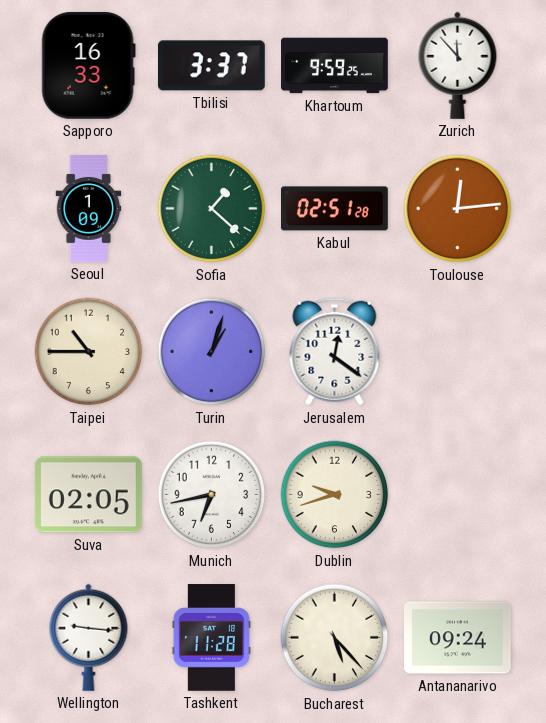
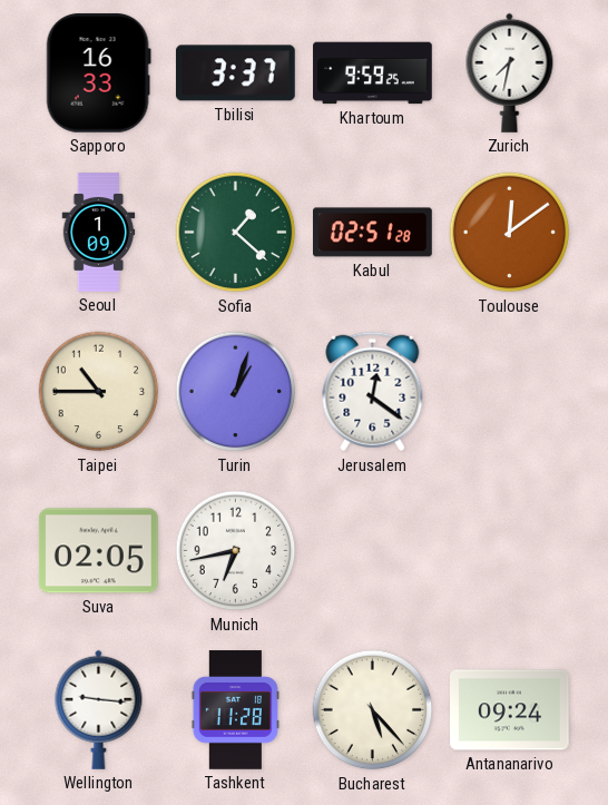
Zurich: 11:53 -> 7:32
Toulouse: 12:14 -> 12:09
Dublin: 9:42 -> none
